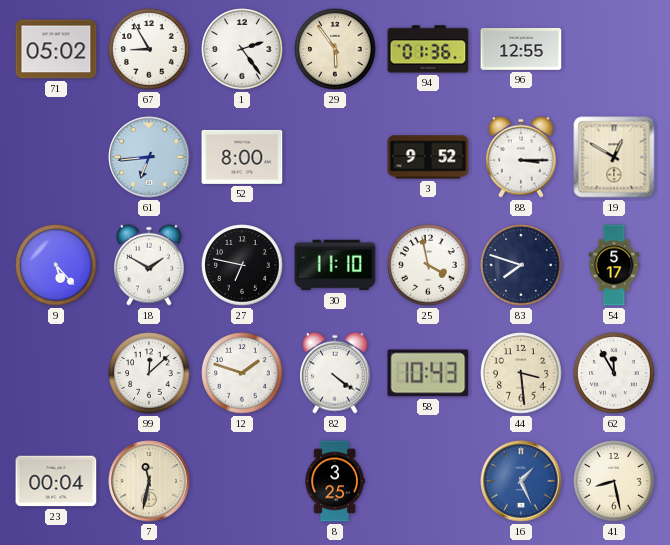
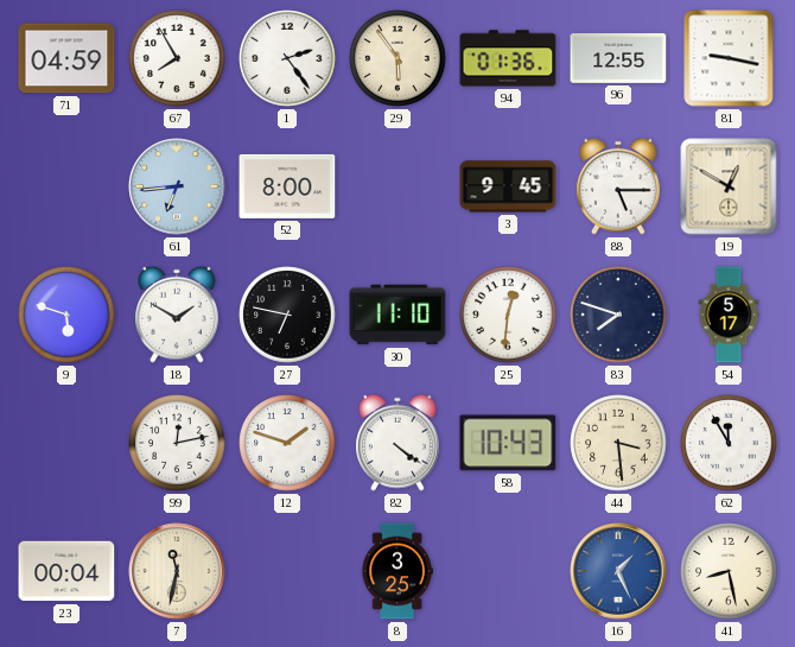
71: 05:02 -> 04:59
67: 8:55 -> 7:55
81: none -> 9:17
3: 9:52 -> 9:45
88: 3:15 -> 5:15
9: 5:23 -> 5:48
25: 3:58 -> 12:31
99: 12:08 -> 12:13
